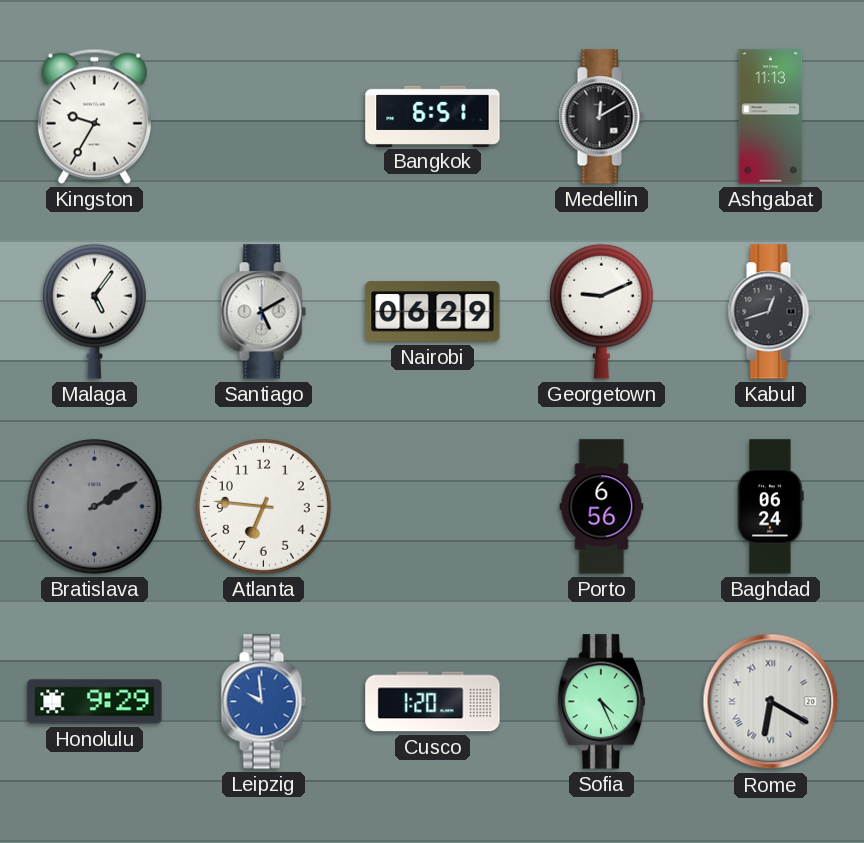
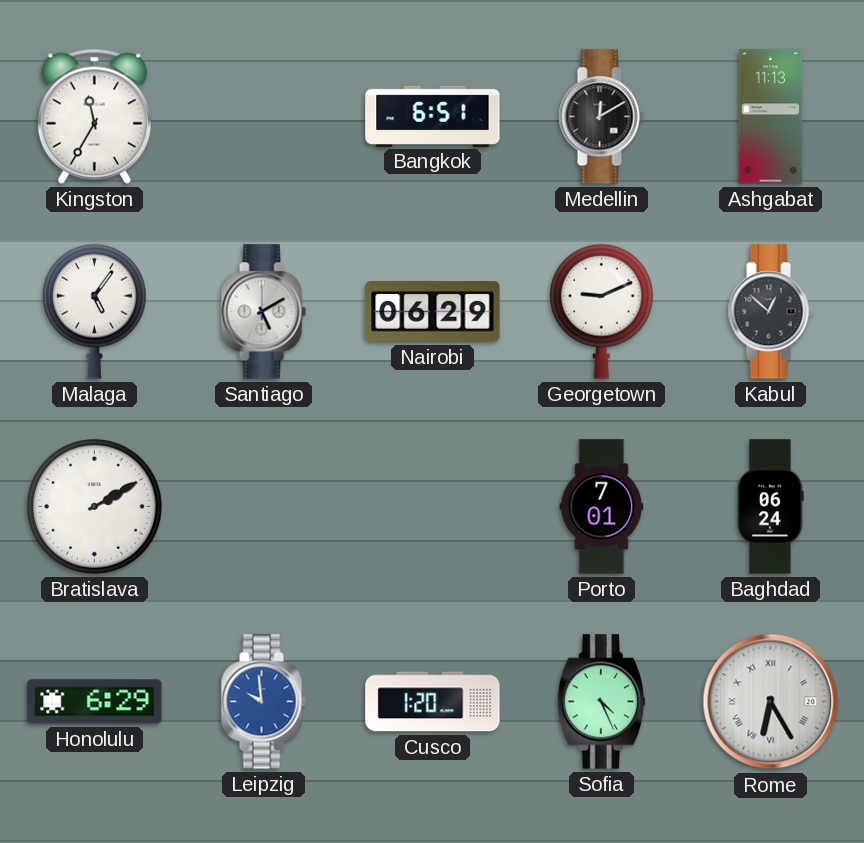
Kingston: 9:35 -> 11:35
Kabul: 12:42 -> 12:52
Bratislava dial: grey -> white
Atlanta: 6:46 -> none
Porto: 6:56 -> 7:01
Honolulu: 9:29 -> 6:29
Rome: 6:20 -> 6:25
